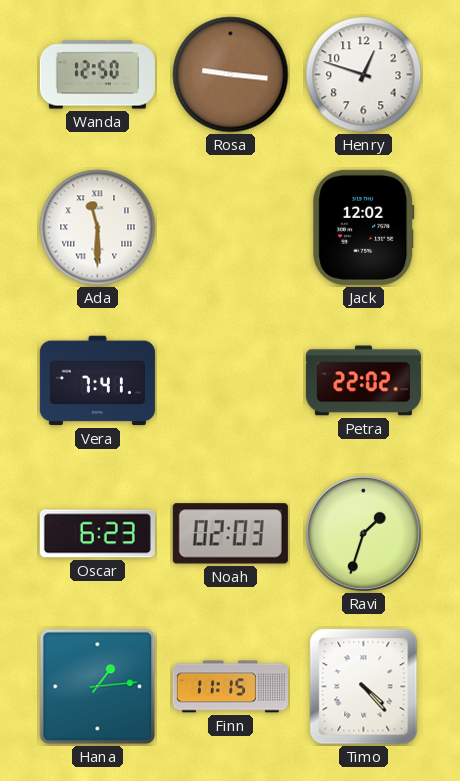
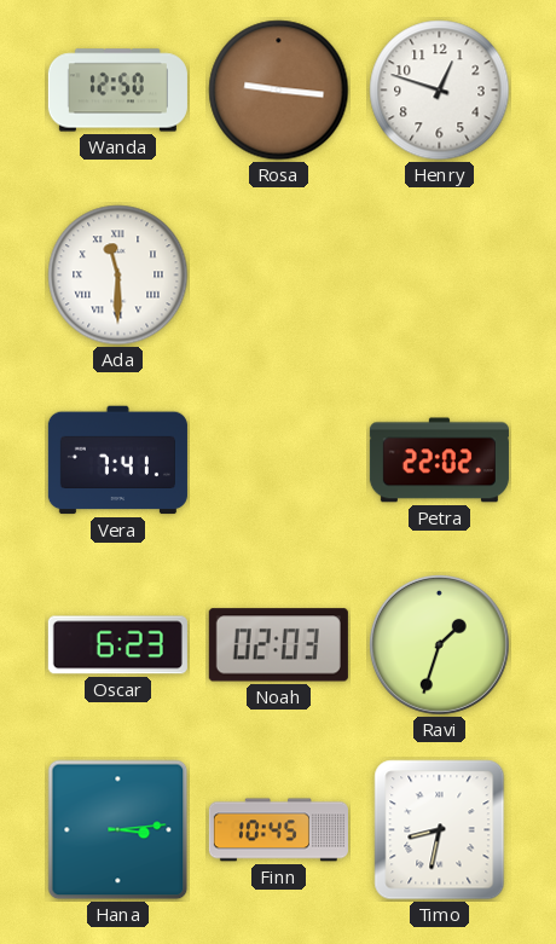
Jack: 12:02 -> none
Hana: 1:14 -> 3:14
Finn: 11:15 -> 10:45
Timo: 4:23 -> 8:32
